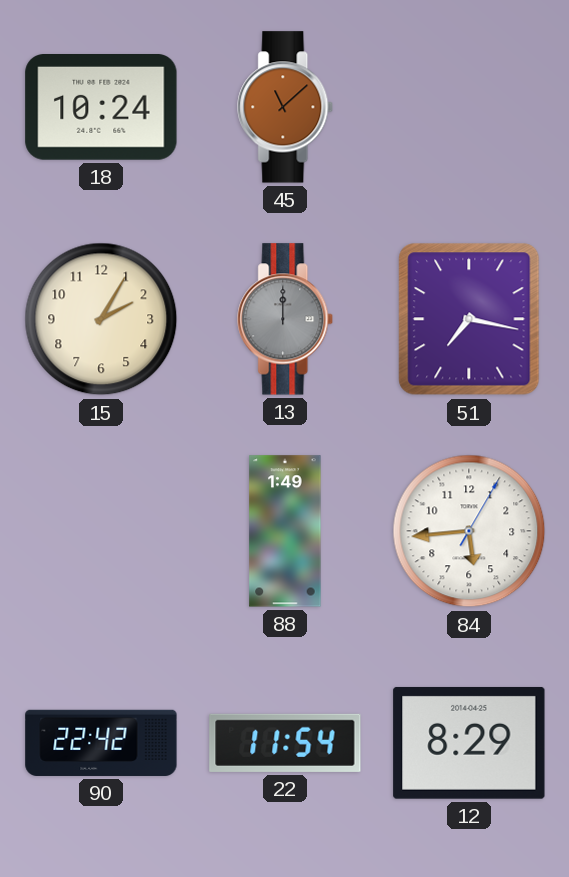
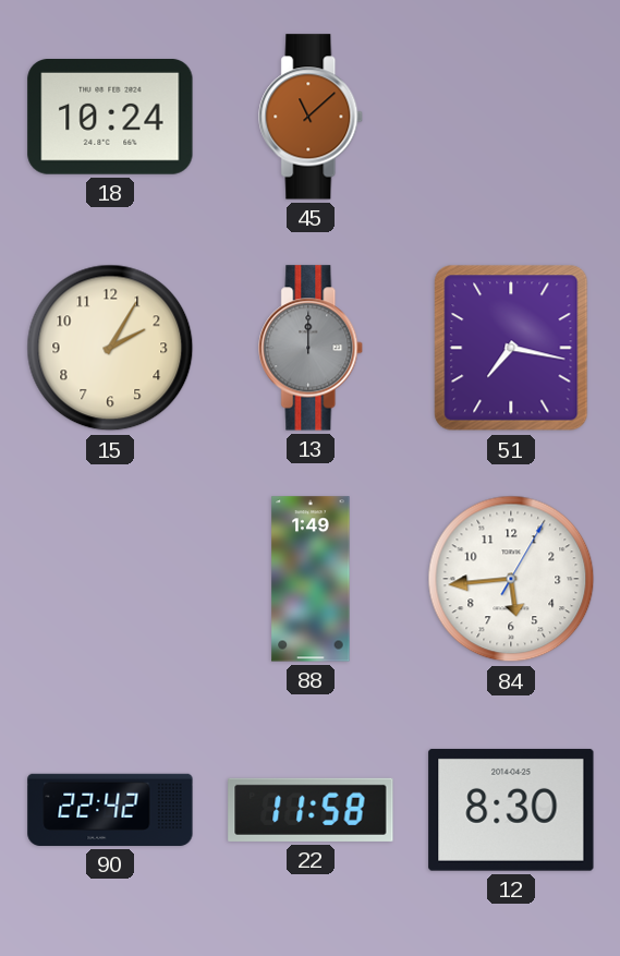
22: 11:54 -> 11:58
12: 8:29 -> 8:30
